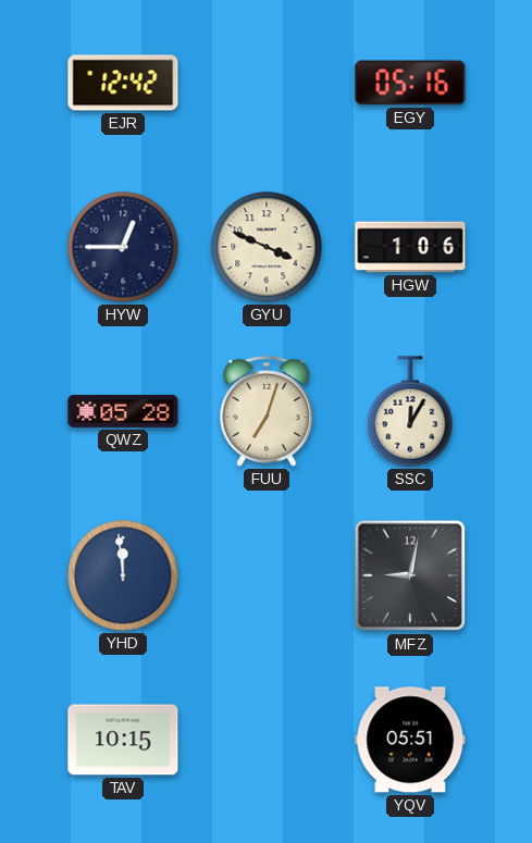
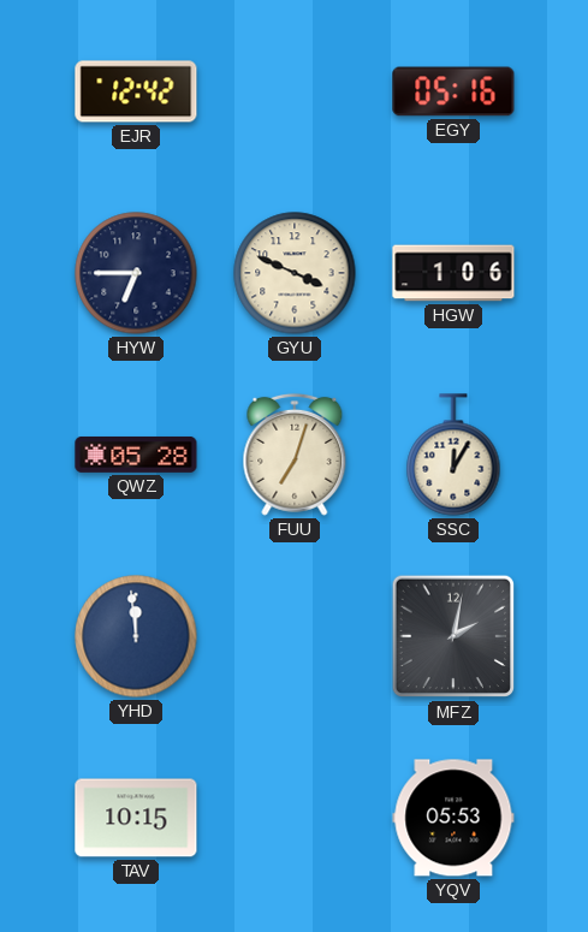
HYW: 12:45 -> 6:45
MFZ: 9:02 -> 2:02
YQV: 05:51 -> 05:53
